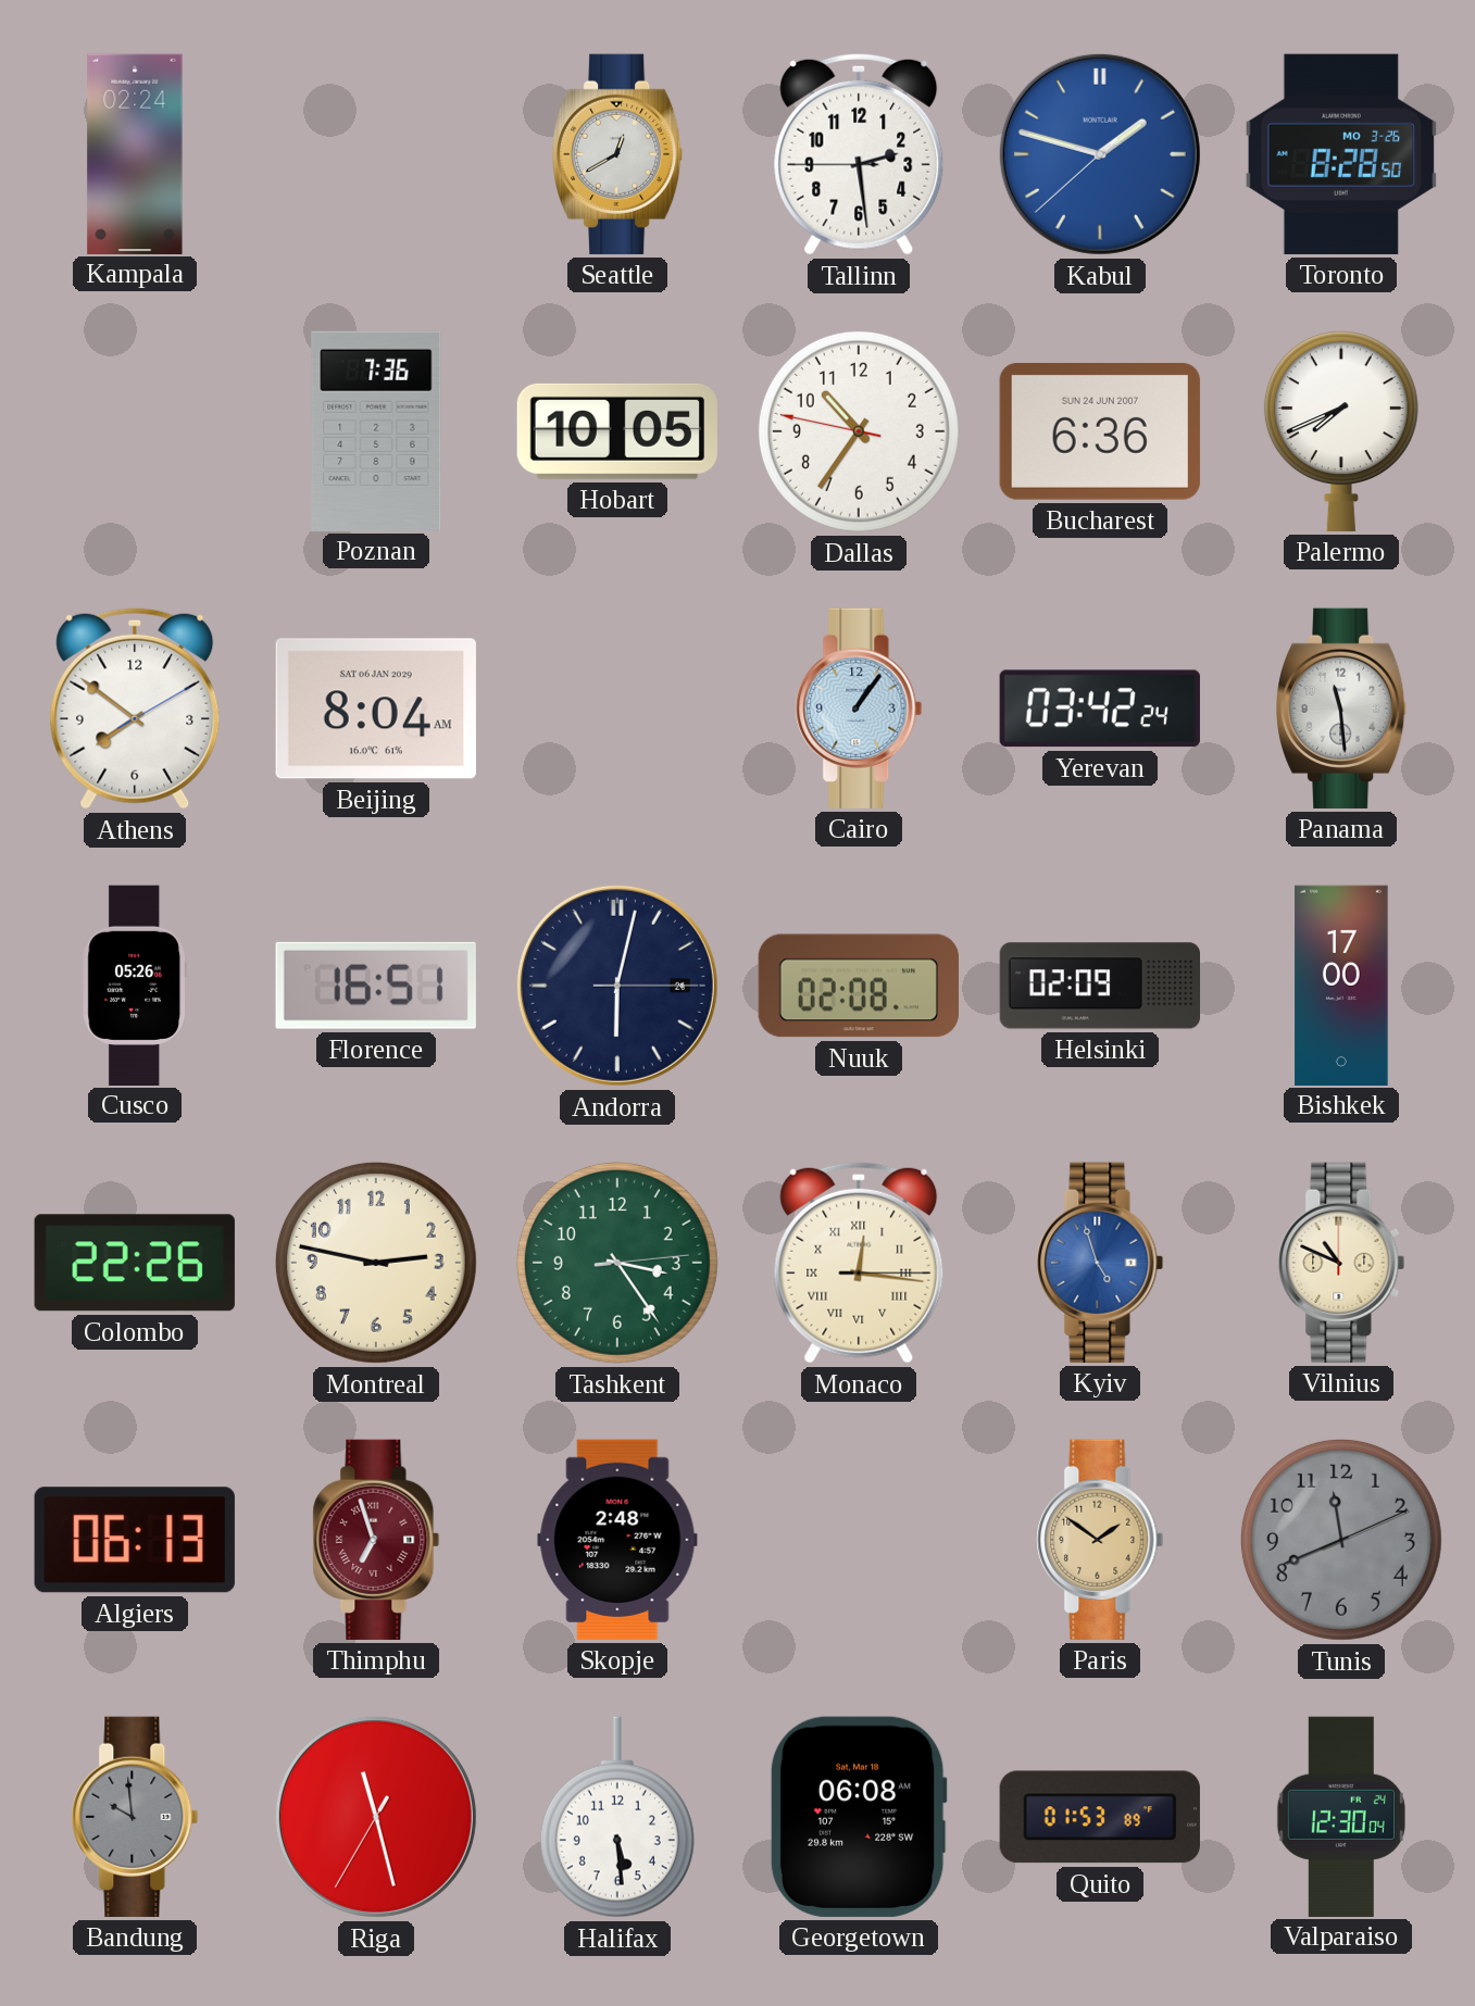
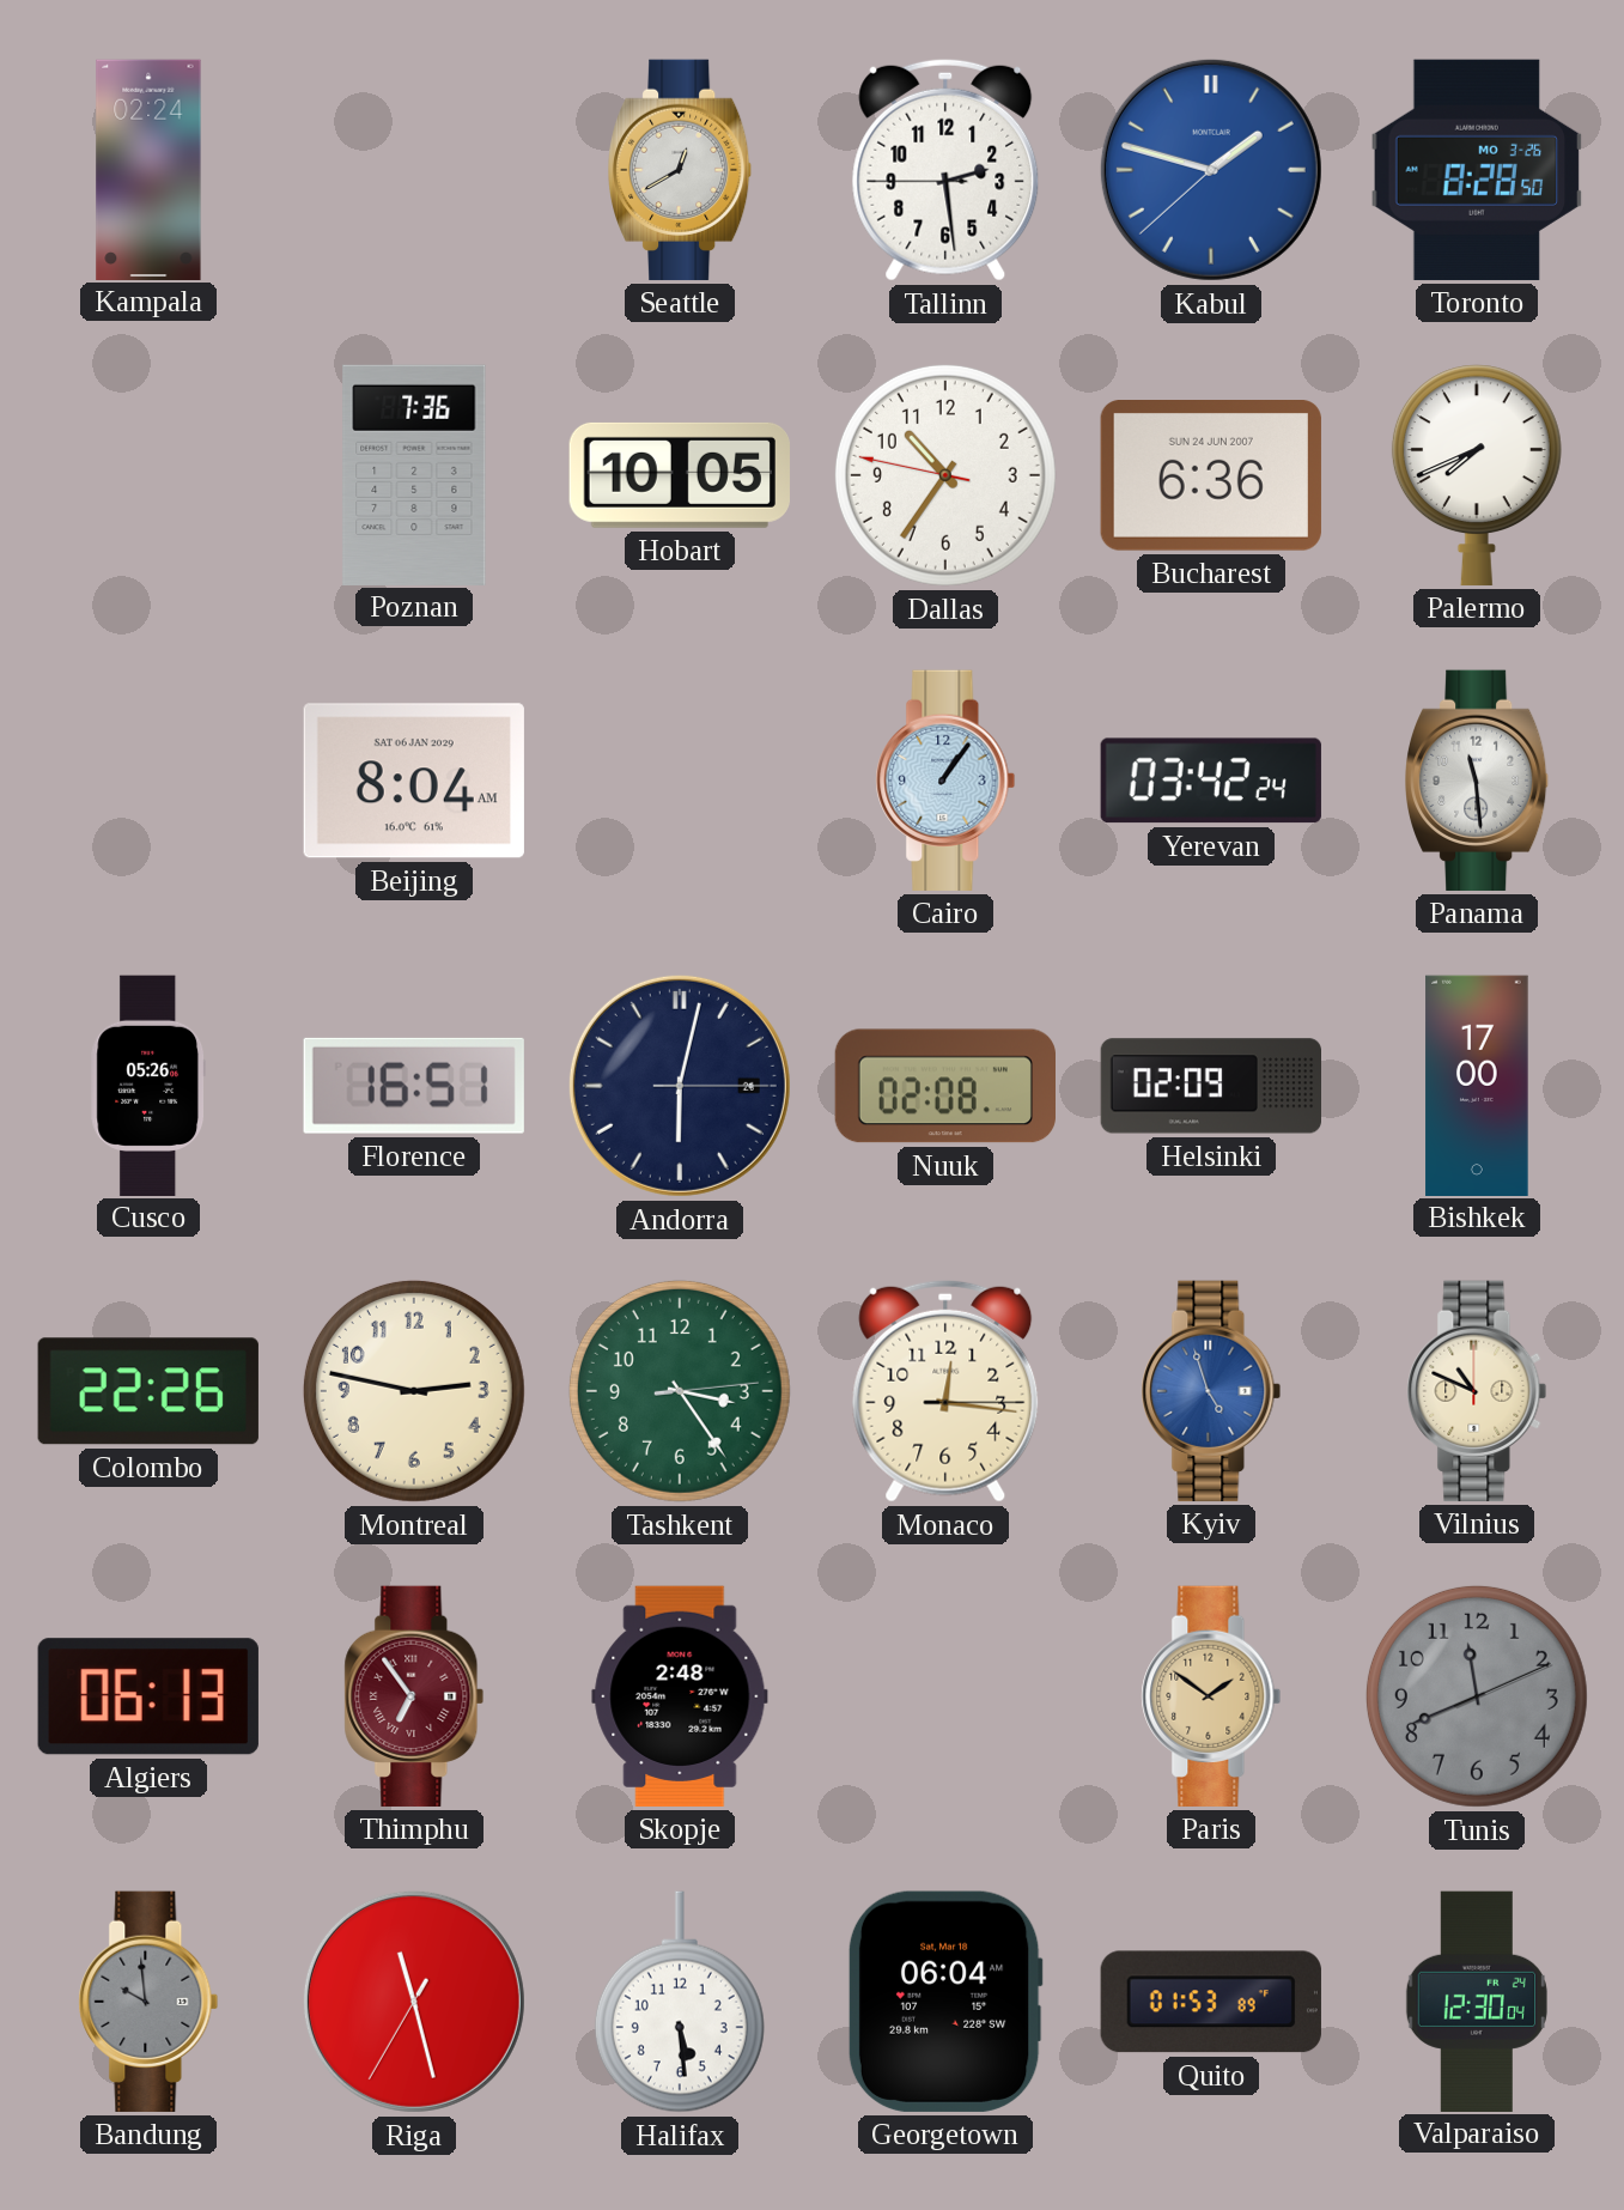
Athens: 7:51 -> none
Monaco numerals: Roman -> Arabic
Thimphu: 6:57 -> 6:54
Georgetown: 06:08 -> 06:04
